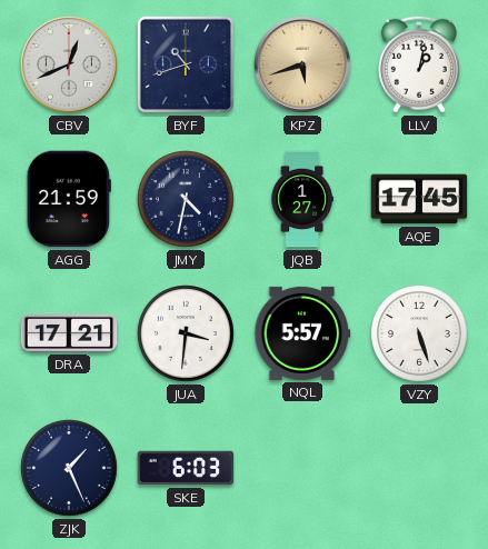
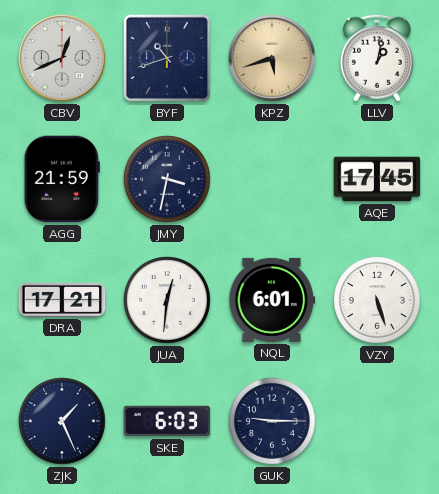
JMY: 4:32 -> 3:32
JQB: 1:27 -> none
JUA: 3:31 -> 12:31
NQL: 5:57 -> 6:01
GUK: none -> 9:15
